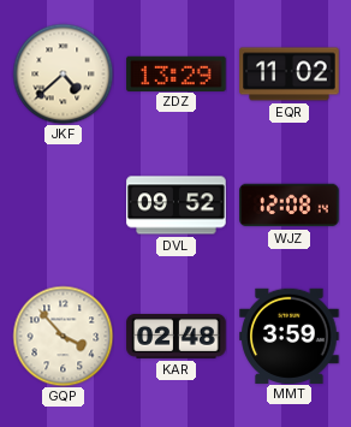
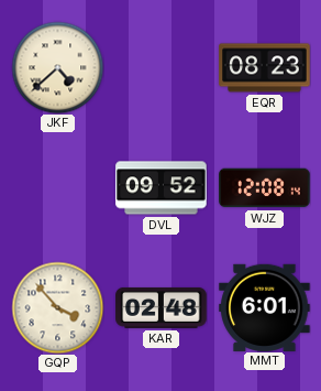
ZDZ: 13:29 -> none
EQR: 11:02 -> 08:23
MMT: 3:59 -> 6:01
